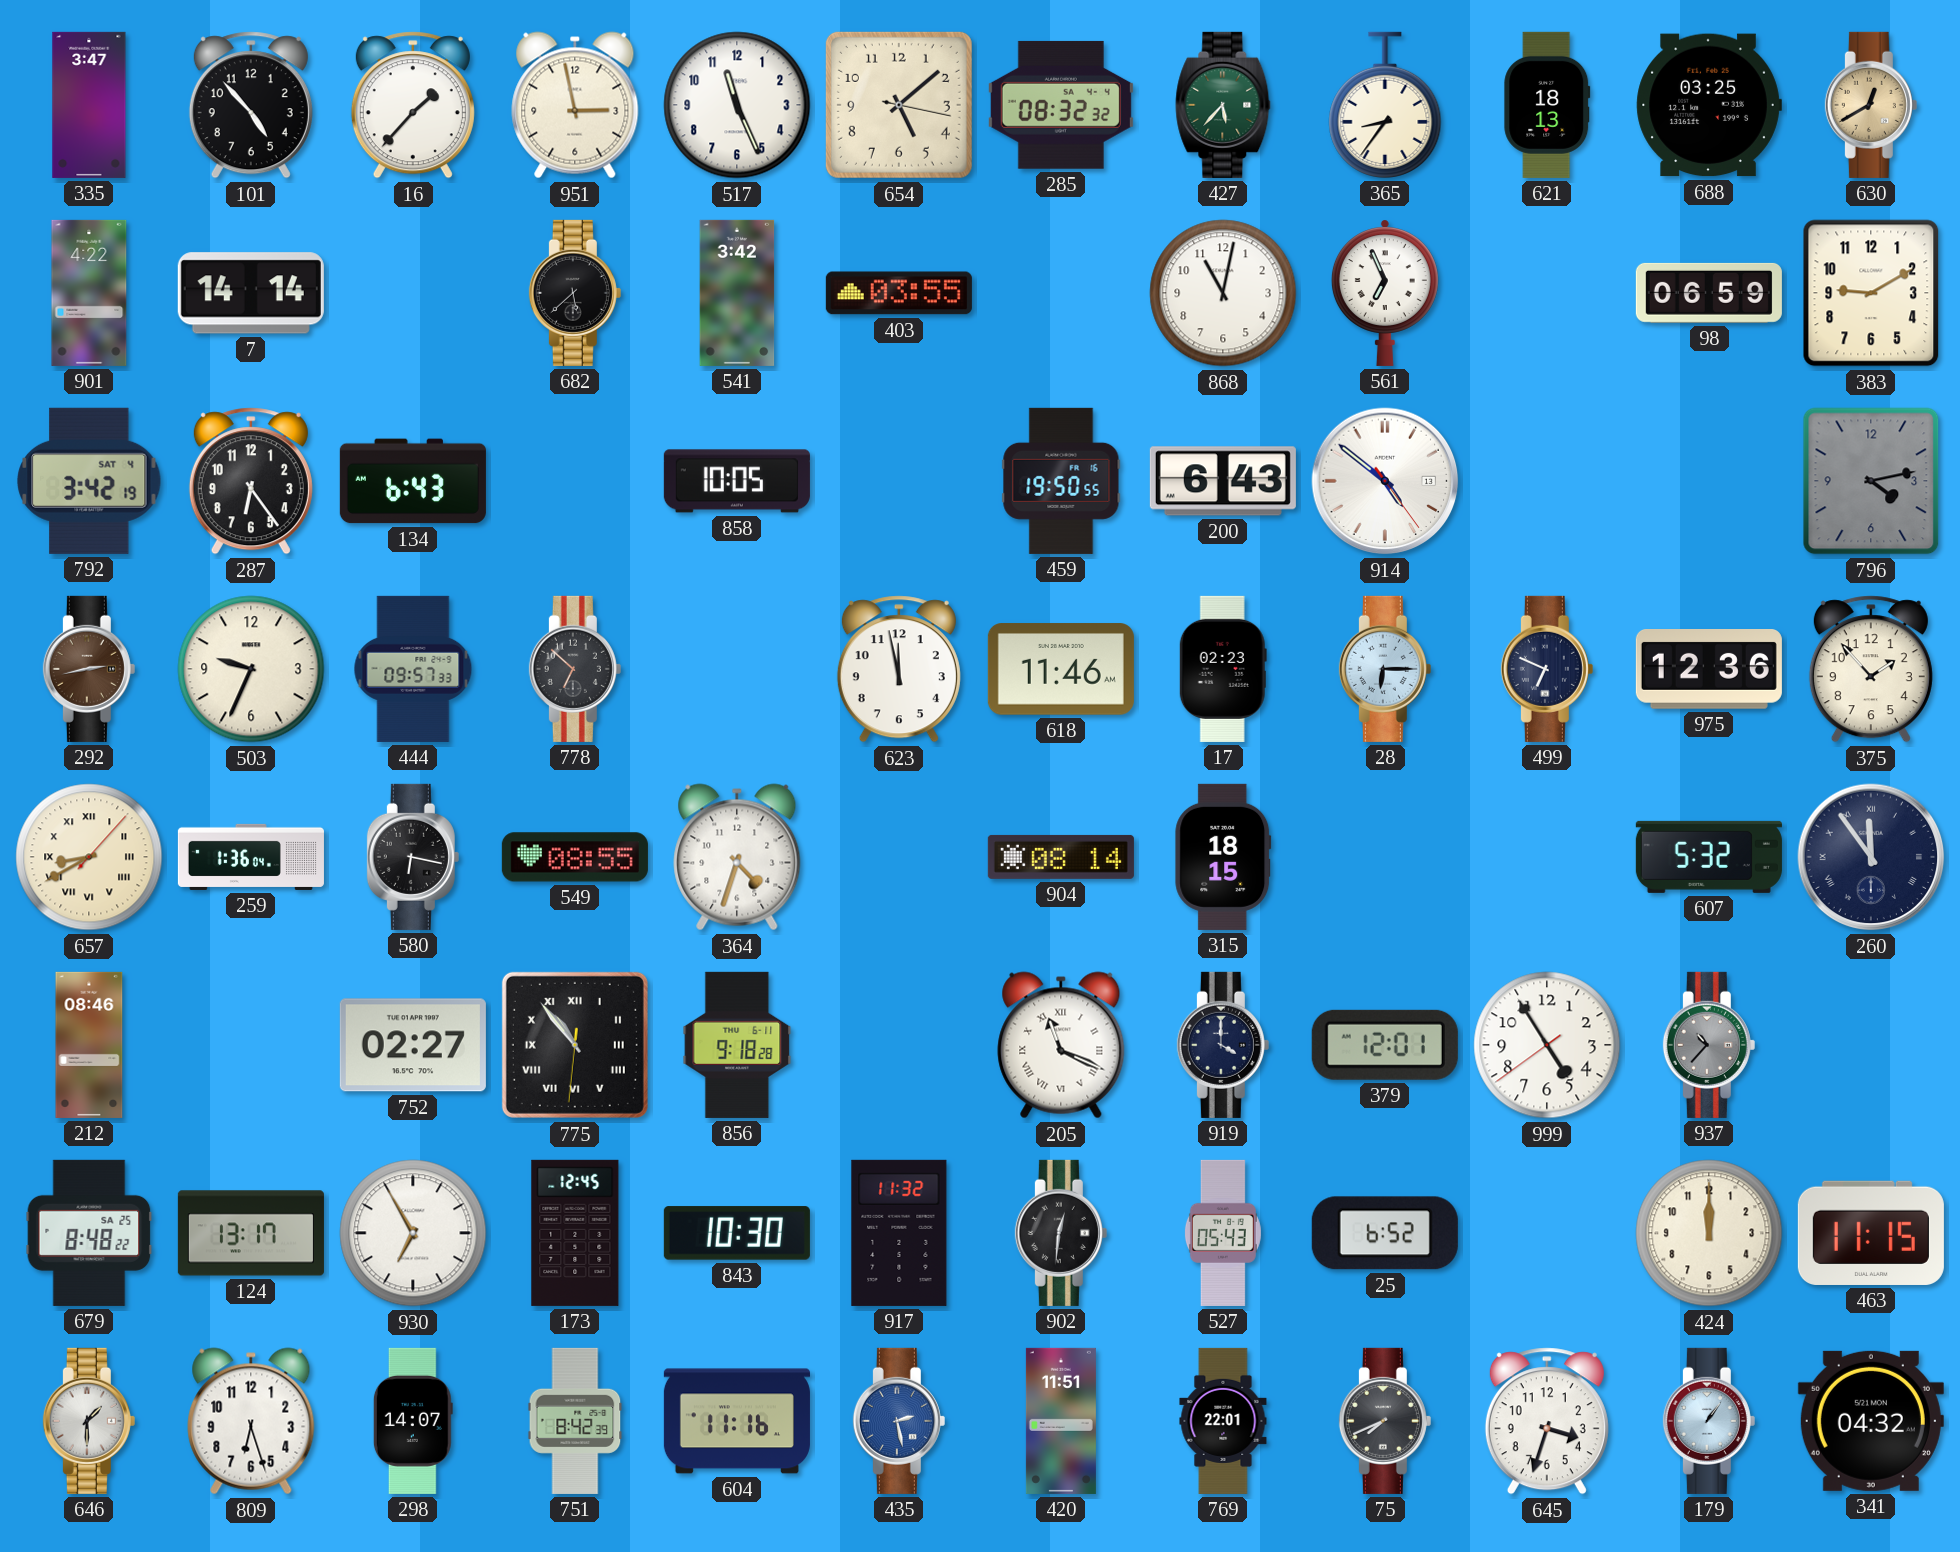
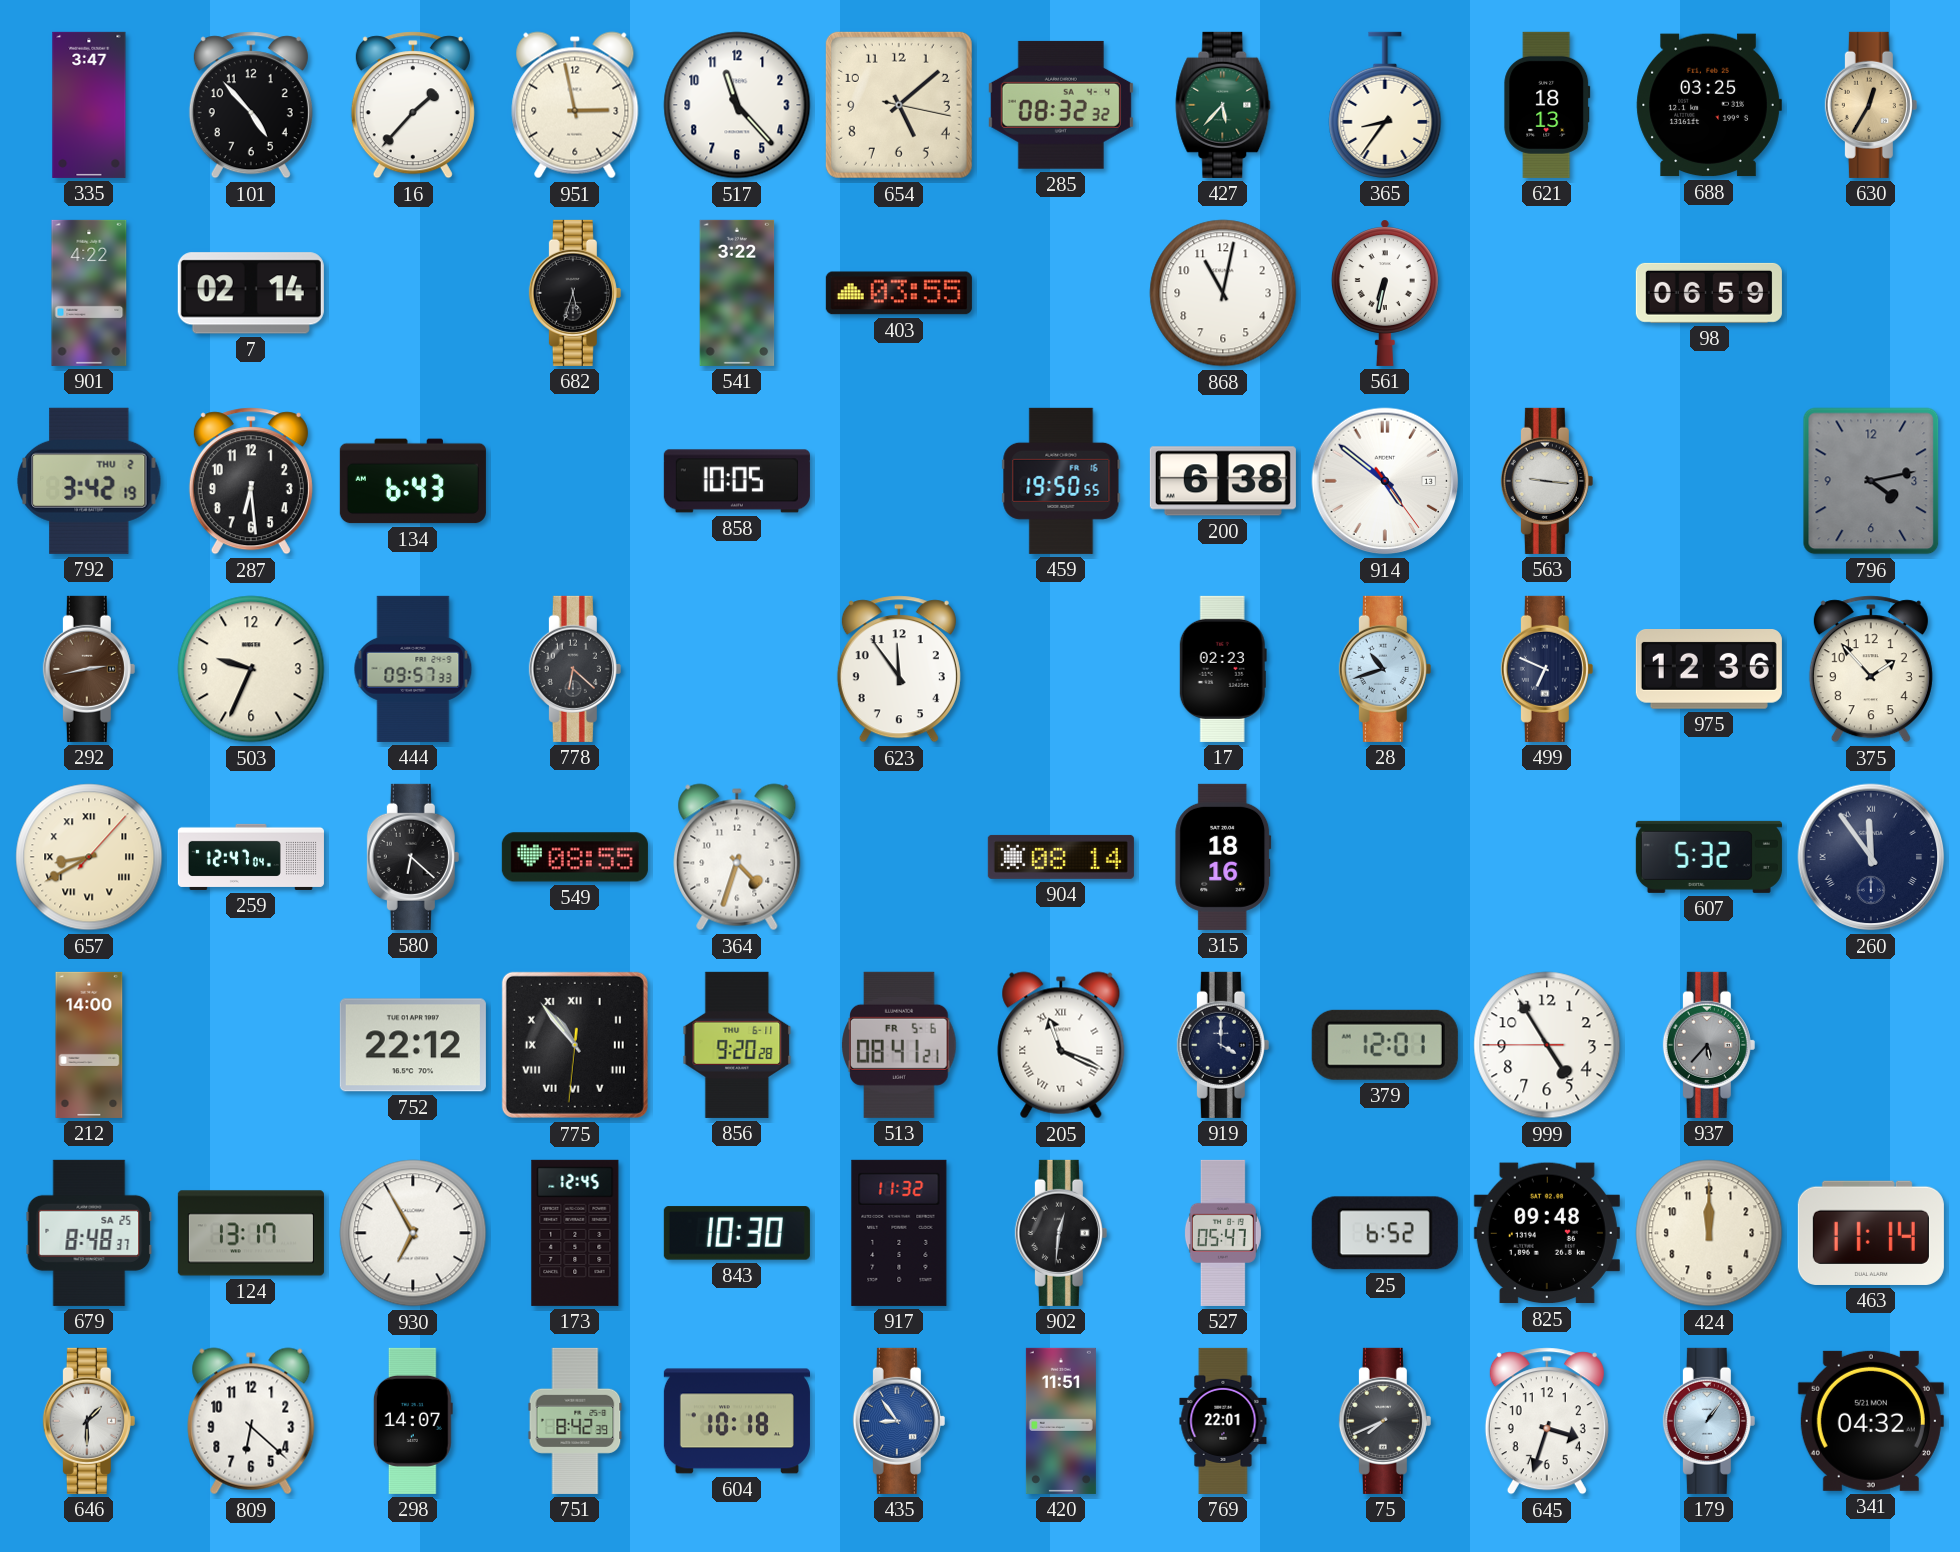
517: 11:26 -> 11:23
630: 12:40 -> 12:35
7: 14:14 -> 02:14
682: 5:38 -> 5:33
541: 3:42 -> 3:22
561: 6:56 -> 6:32
383: 9:10 -> none
792 date: SAT 4 -> THU 2
287: 6:24 -> 6:29
200: 6:43 -> 6:38
563: none -> 9:16
778: 6:52 -> 6:22
623: 11:58 -> 11:54
618: 11:46 -> none
28: 6:15 -> 10:42
259: 1:36 -> 12:47
580: 6:17 -> 6:22
315: 18:15 -> 18:16
212: 08:46 -> 14:00
752: 02:27 -> 22:12
856: 9:18 -> 9:20
513: none -> 08:41
999: 4:54:39 -> 4:54:45
937: 10:37 -> 5:37
679: 8:48:22 -> 8:48:37
527: 05:43 -> 05:47
825: none -> 09:48
463: 11:15 -> 11:14
809: 6:27 -> 6:22
604: 11:16 -> 10:18
435: 2:28 -> 8:54
